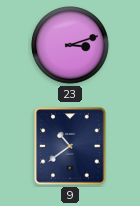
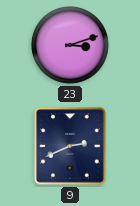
9: 10:39 -> 2:41
